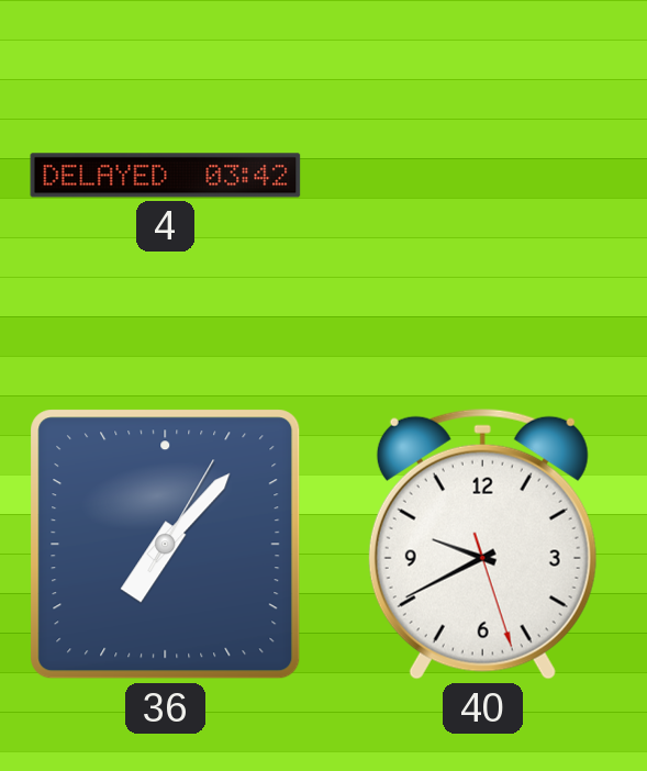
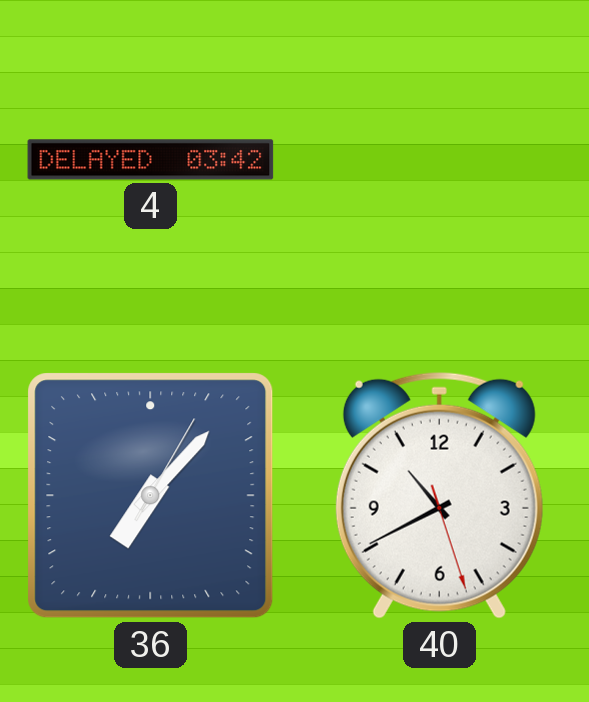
40: 9:40 -> 10:40
